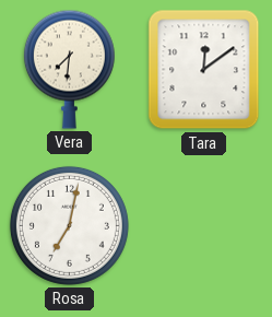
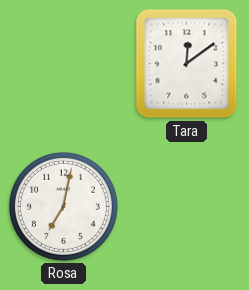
Vera: 7:31 -> none
